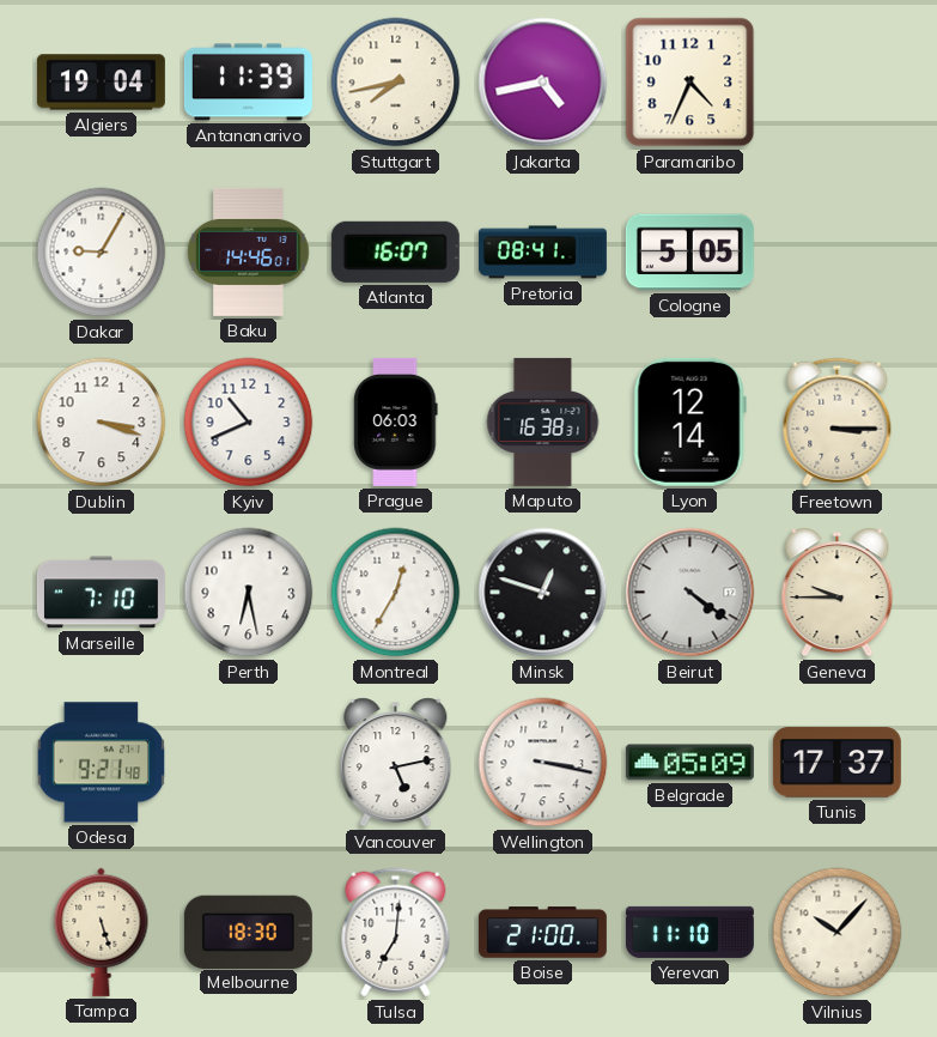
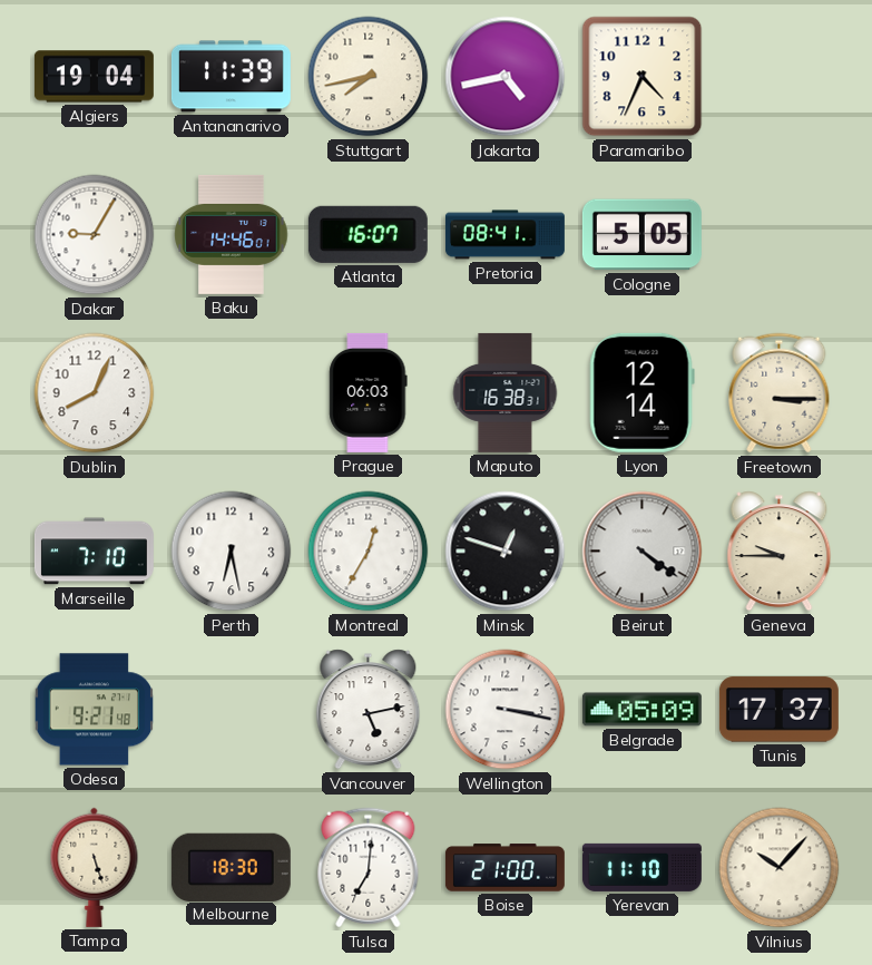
Dublin: 3:18 -> 8:04
Kyiv: 10:41 -> none
